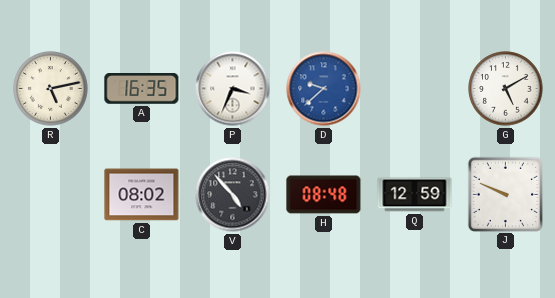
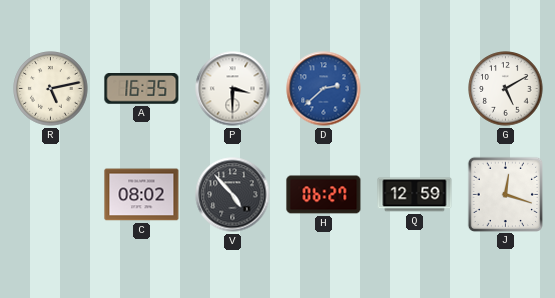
P: 3:34 -> 3:30
D: 9:38 -> 2:38
H: 08:48 -> 06:27
J: 9:49 -> 12:18
